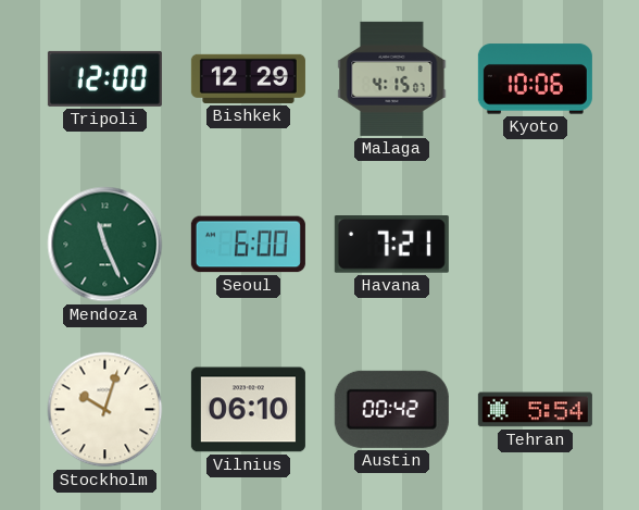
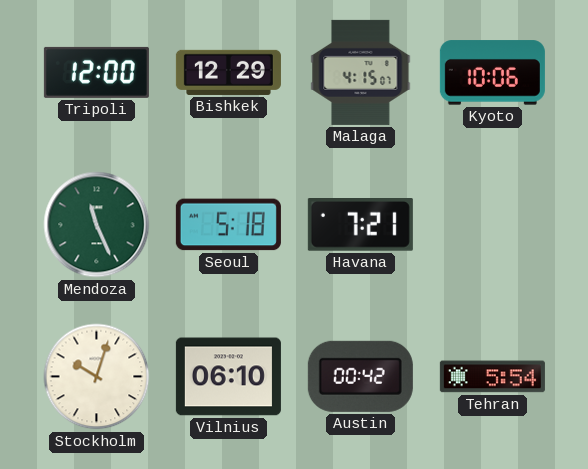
Seoul: 6:00 -> 5:18
